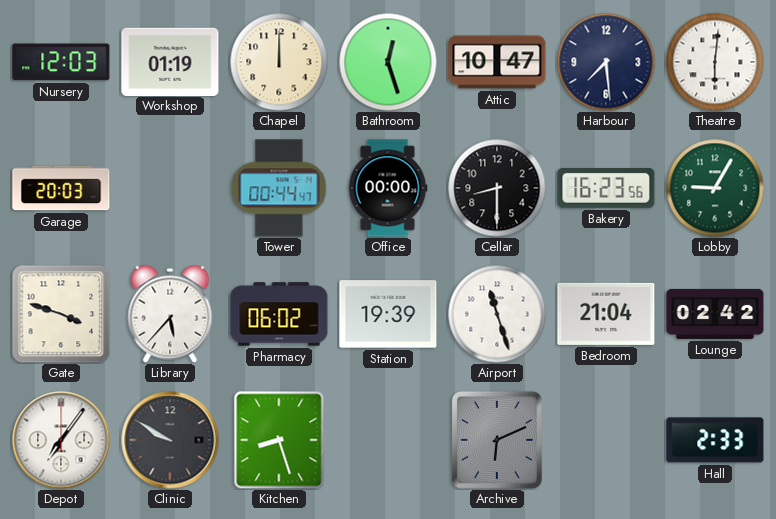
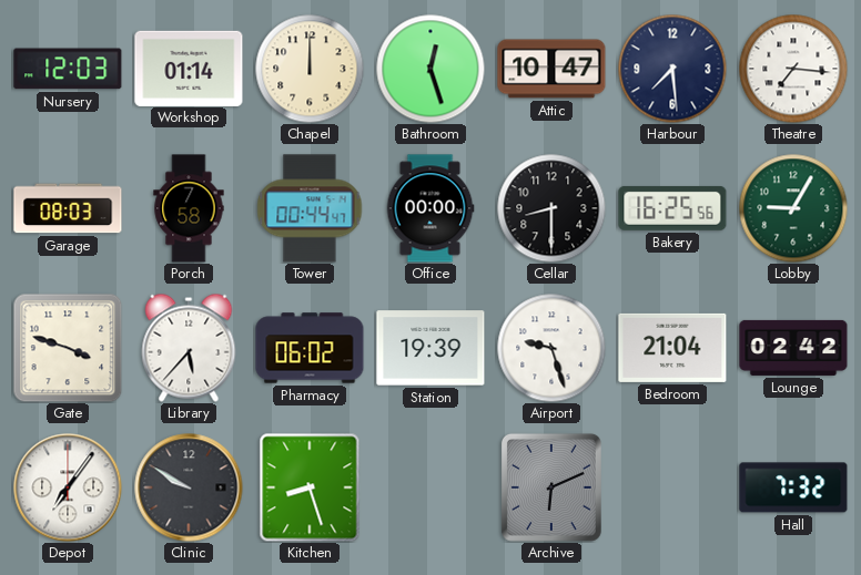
Workshop: 01:19 -> 01:14
Theatre: 6:01 -> 7:16
Garage: 20:03 -> 08:03
Porch: none -> 7:58
Bakery: 16:23 -> 16:25
Airport: 11:27 -> 9:27
Hall: 2:33 -> 7:32
